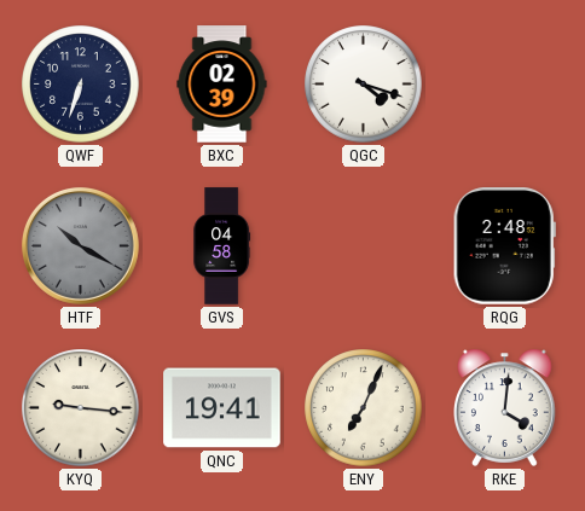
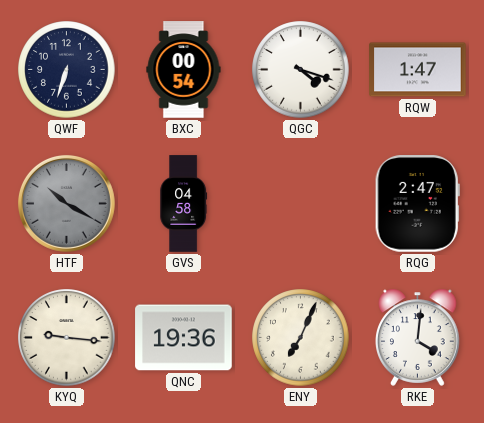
BXC: 02:39 -> 00:54
RQW: none -> 1:47
RQG: 2:48 -> 2:47
QNC: 19:41 -> 19:36
